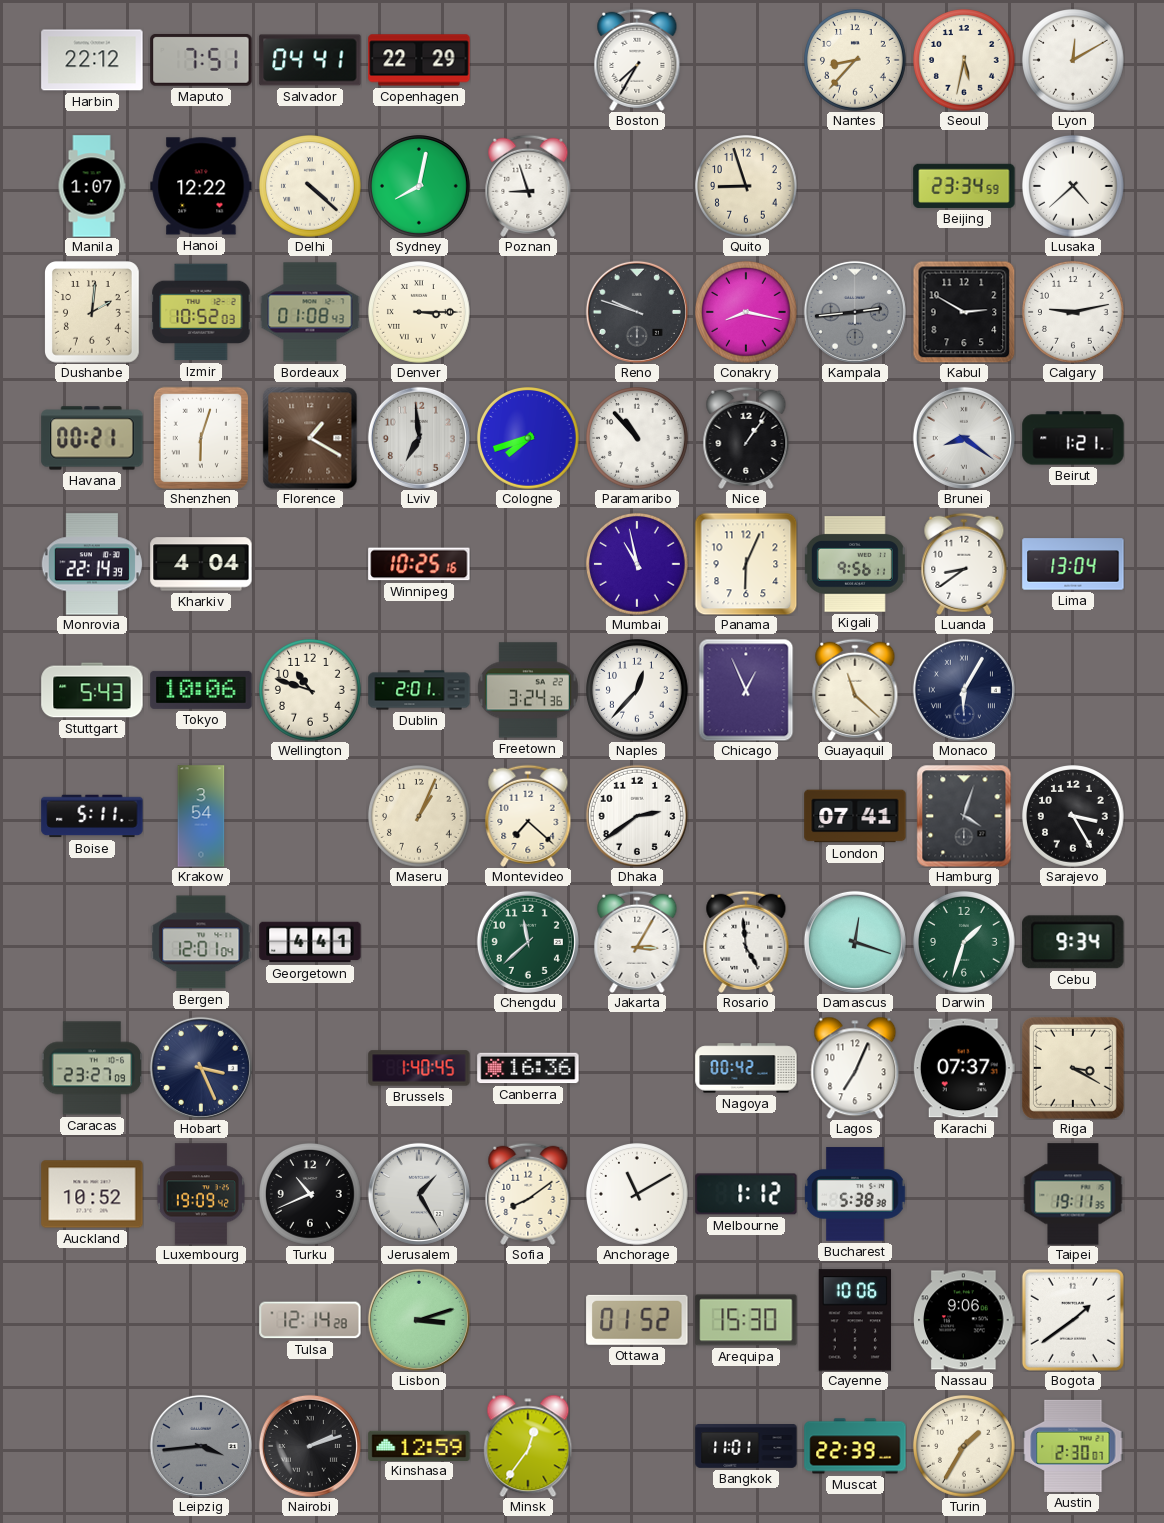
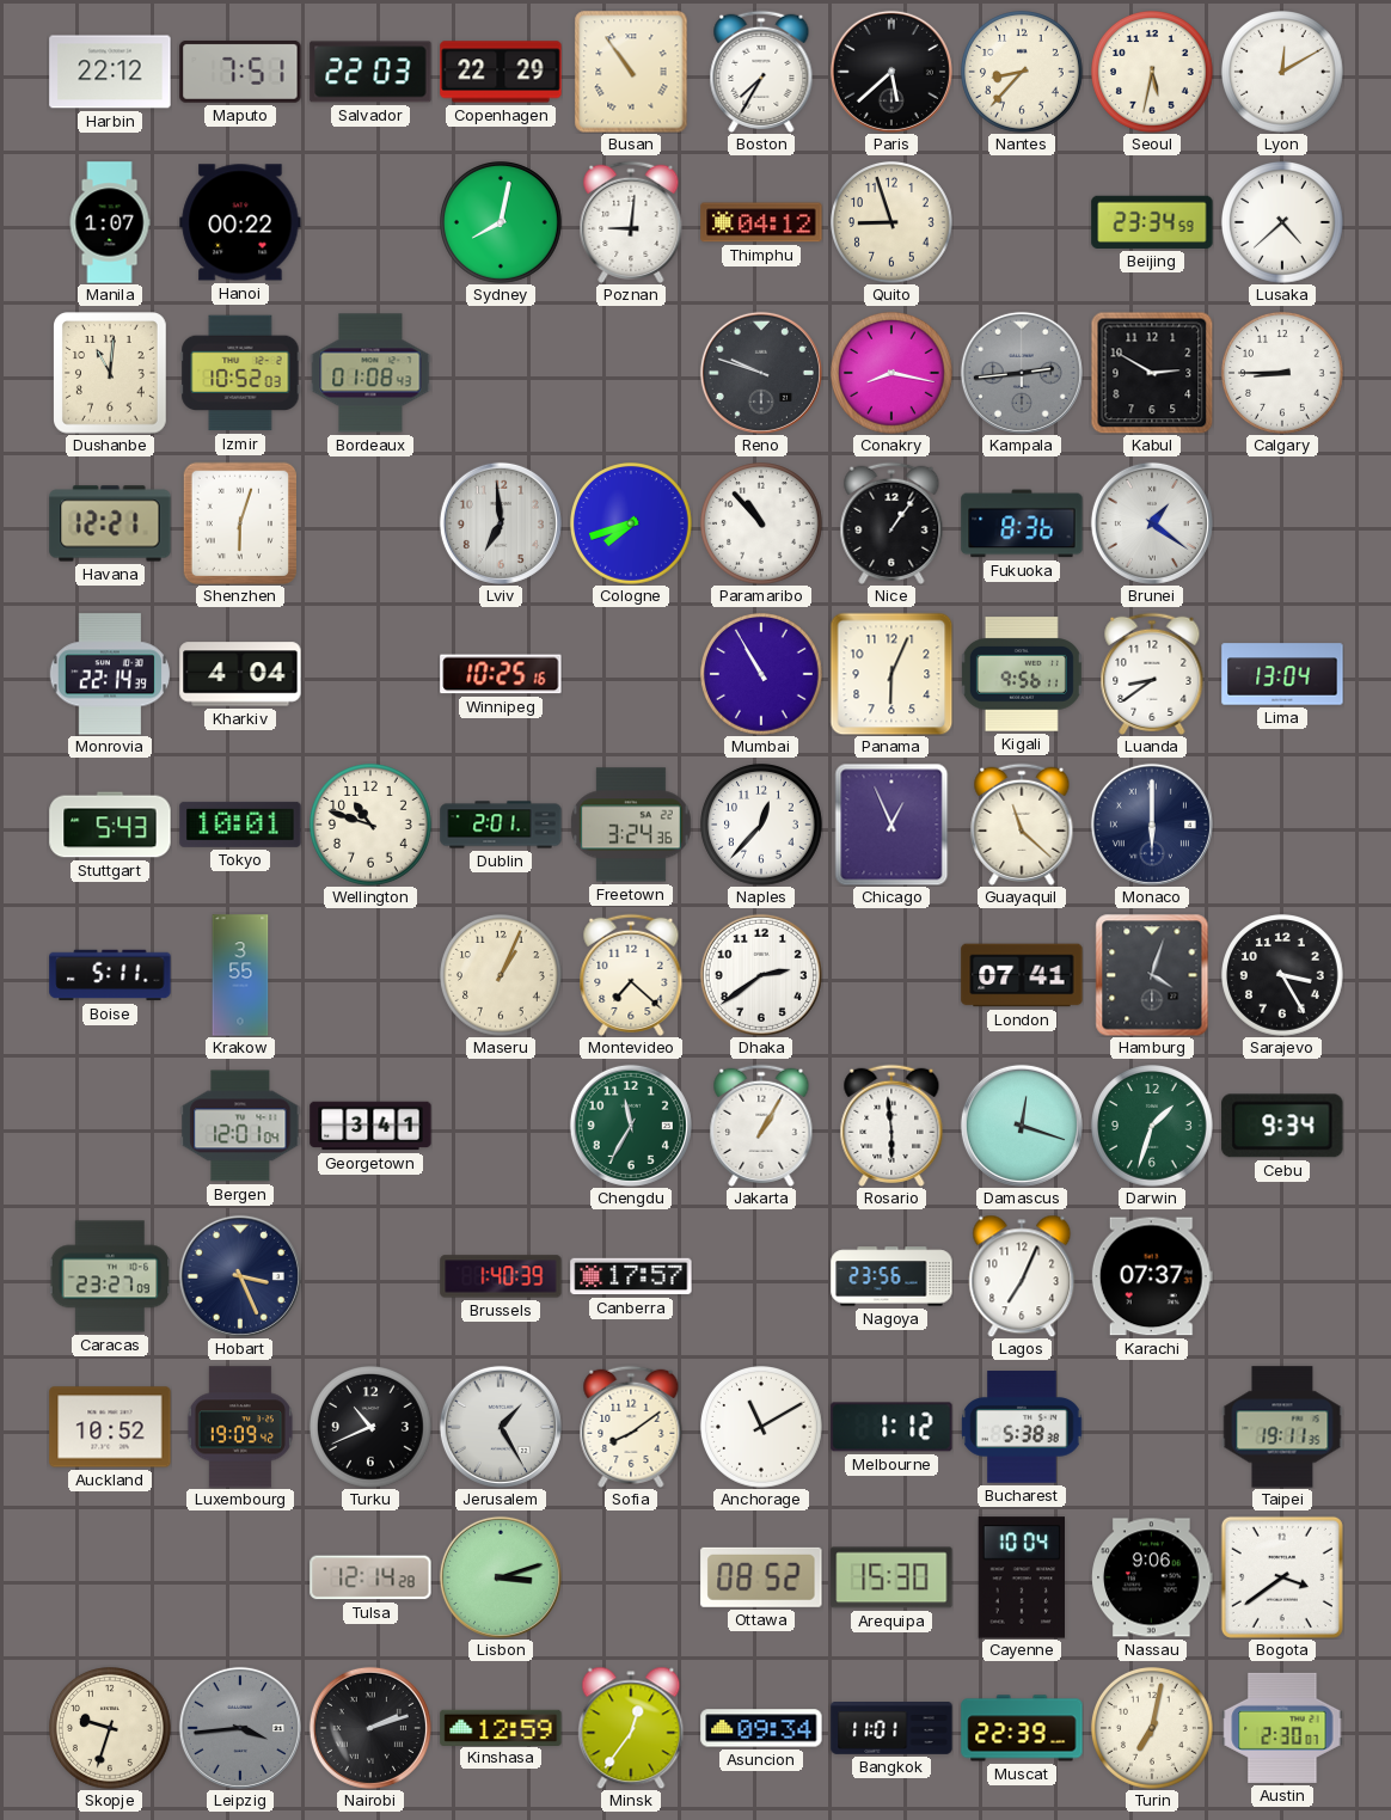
Salvador: 04:41 -> 22:03
Busan: none -> 10:54
Paris: none -> 5:38
Hanoi: 12:22 -> 00:22
Delhi: 4:22 -> none
Poznan: 8:57 -> 9:01
Thimphu: none -> 04:12
Dushanbe: 2:01 -> 11:01
Denver: 3:15 -> none
Calgary: 9:13 -> 8:45
Havana: 00:21 -> 12:21
Florence: 1:20 -> none
Fukuoka: none -> 8:36
Brunei: 8:21 -> 1:21
Beirut: 1:21 -> none
Mumbai: 10:58 -> 10:55
Tokyo: 10:06 -> 10:01
Monaco: 6:05 -> 6:00
Krakow: 3:54 -> 3:55
Georgetown: 4:41 -> 3:41
Chengdu: 11:38 -> 11:35
Jakarta: 3:05 -> 1:05
Rosario: 4:59 -> 5:59
Brussels: 1:40:45 -> 1:40:39
Canberra: 16:36 -> 17:57
Nagoya: 00:42 -> 23:56
Riga: 3:20 -> none
Ottawa: 01:52 -> 08:52
Cayenne: 10:06 -> 10:04
Bogota: 1:39 -> 3:39
Skopje: none -> 9:33
Asuncion: none -> 09:34
Turin: 1:35 -> 7:02
